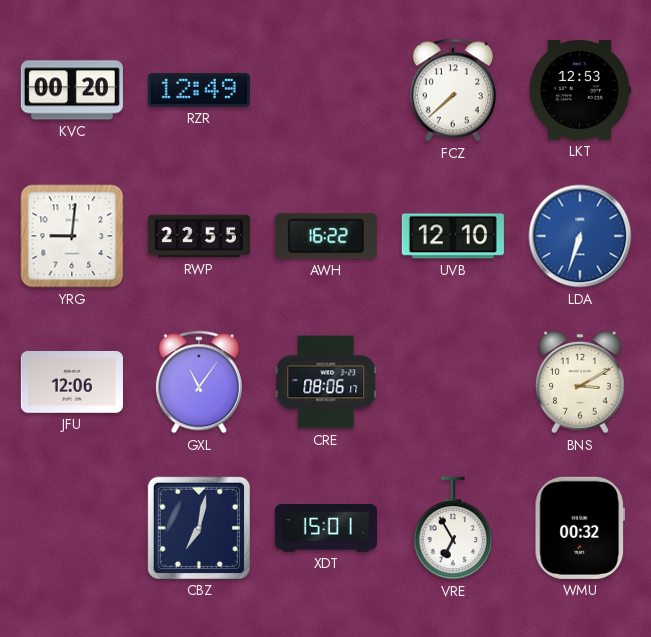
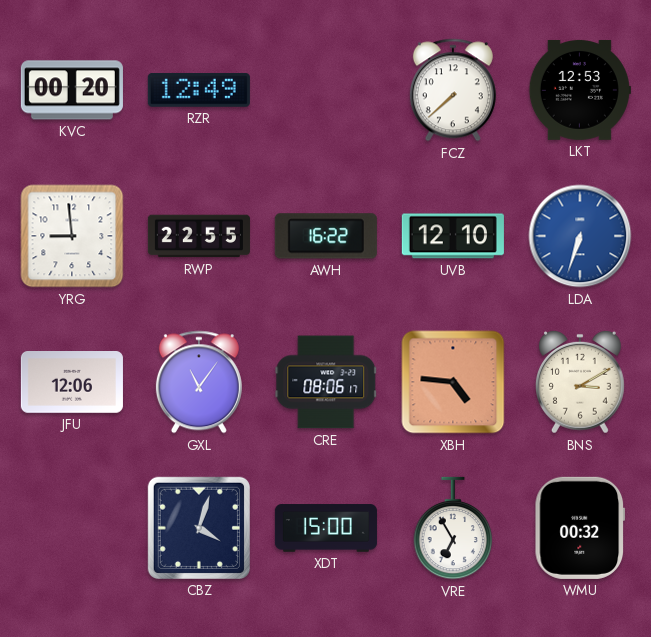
YRG: 9:01 -> 8:59
XBH: none -> 4:46
CBZ: 7:02 -> 4:03
XDT: 15:01 -> 15:00
